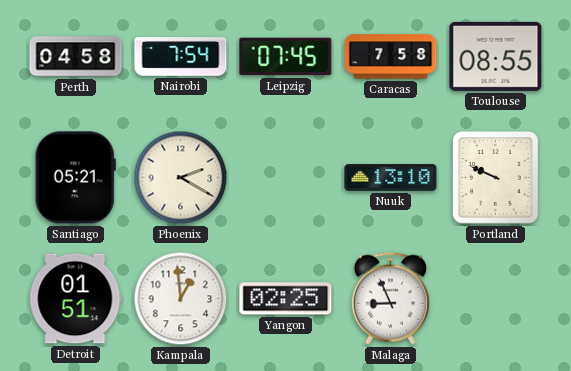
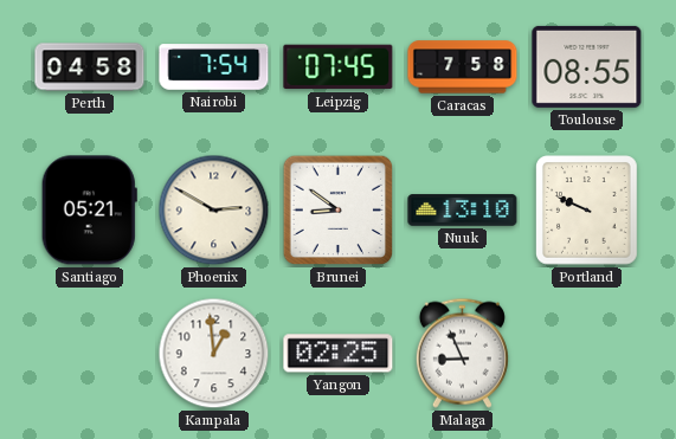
Phoenix: 2:20 -> 2:50
Brunei: none -> 8:51
Detroit: 01:51 -> none
